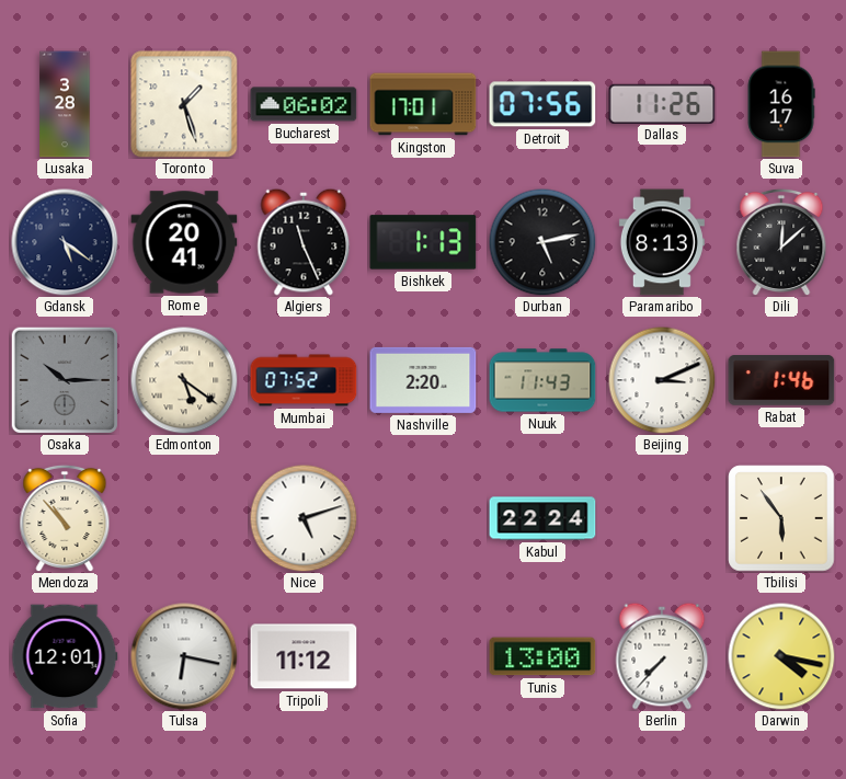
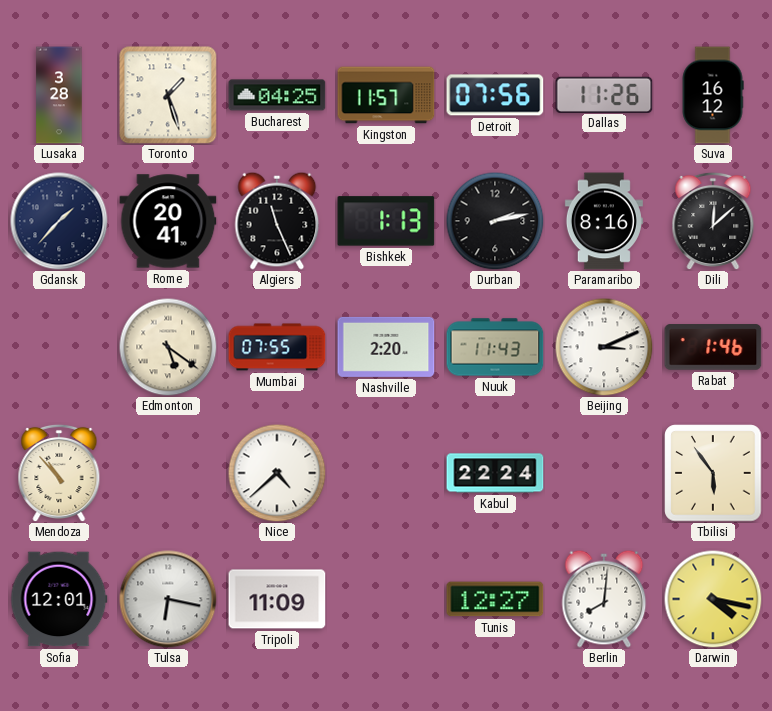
Bucharest: 06:02 -> 04:25
Kingston: 17:01 -> 11:57
Suva: 16:17 -> 16:12
Gdansk: 5:21 -> 1:37
Durban: 5:13 -> 2:13
Paramaribo: 8:13 -> 8:16
Osaka: 10:15 -> none
Mumbai: 07:52 -> 07:55
Nice: 5:12 -> 4:38
Tripoli: 11:12 -> 11:09
Tunis: 13:00 -> 12:27
Berlin: 7:37 -> 8:01
